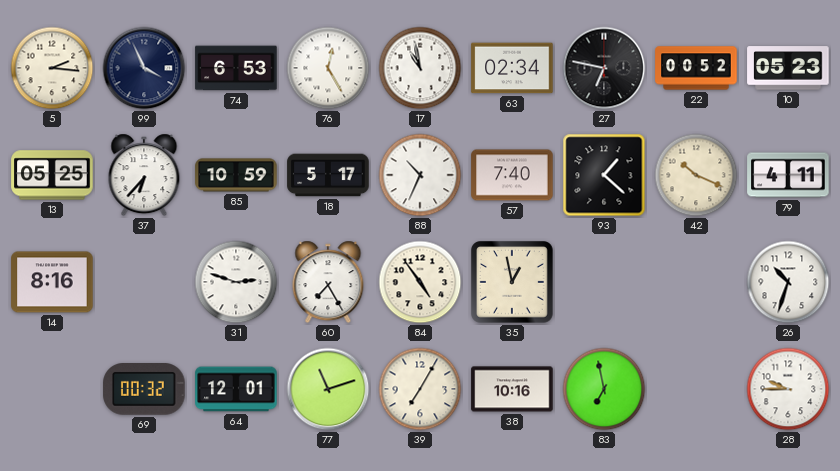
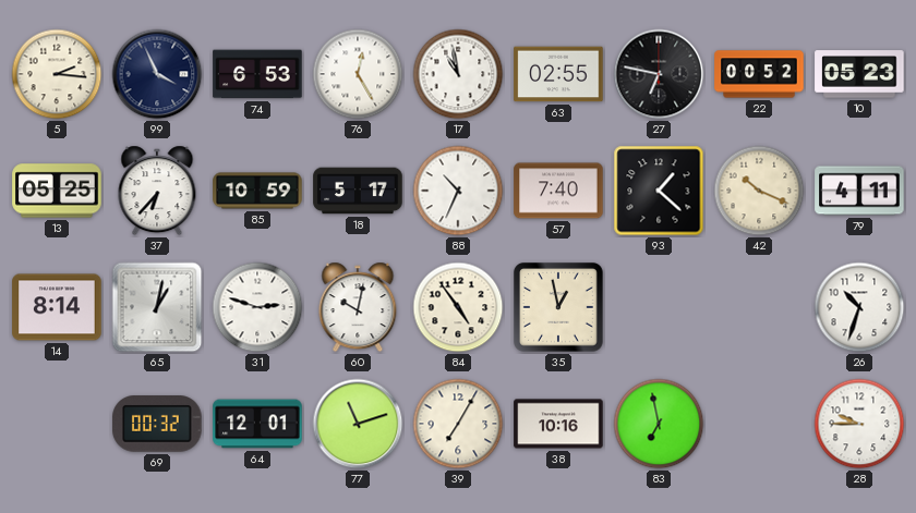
63: 02:34 -> 02:55
14: 8:16 -> 8:14
65: none -> 1:02
60: 7:25 -> 10:02
